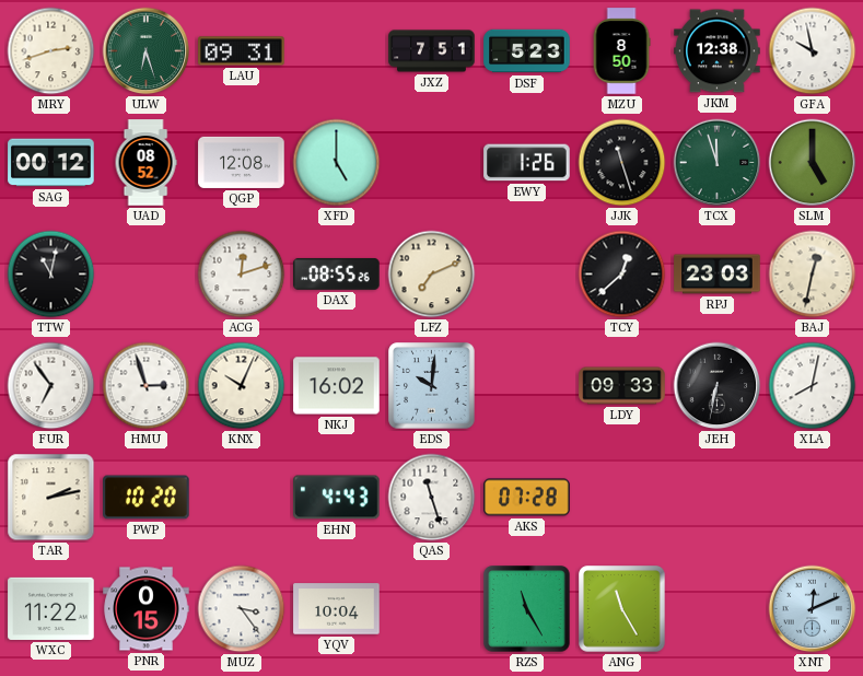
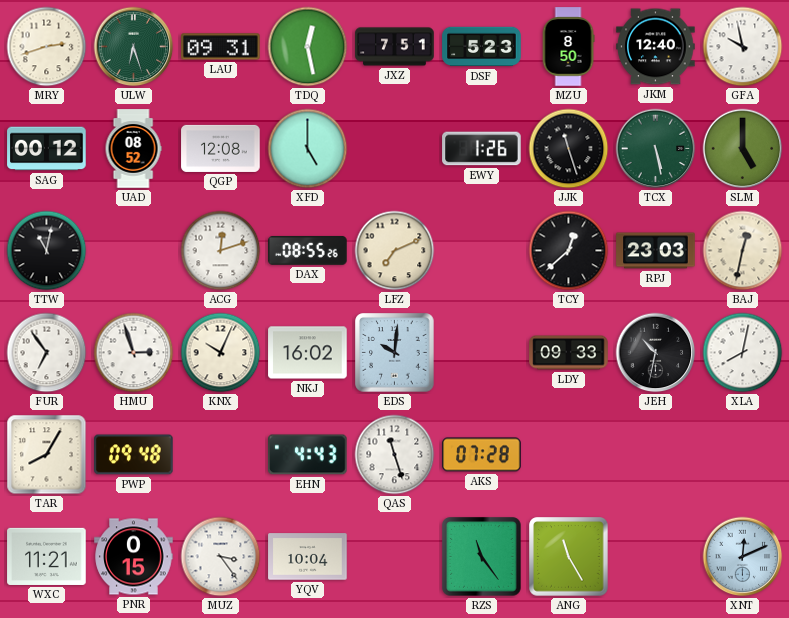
TDQ: none -> 12:28
JKM: 12:38 -> 12:40
TCX: 11:57 -> 5:28
JEH: 6:32 -> 10:32
TAR: 2:13 -> 8:05
PWP: 10:20 -> 09:48
WXC: 11:22 -> 11:21
RZS: 11:25 -> 11:24
